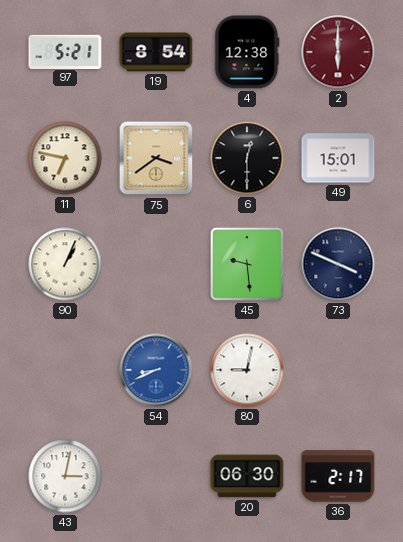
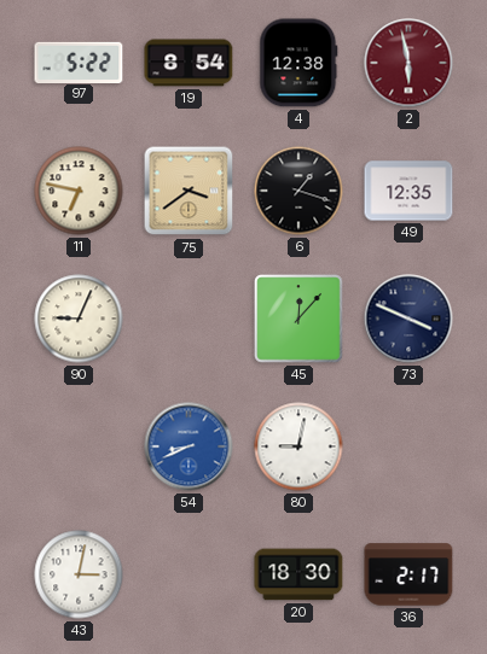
97: 5:21 -> 5:22
2: 6:00 -> 5:58
6: 12:30 -> 1:18
49: 15:01 -> 12:35
90: 1:04 -> 9:04
45: 9:29 -> 12:07
20: 06:30 -> 18:30
